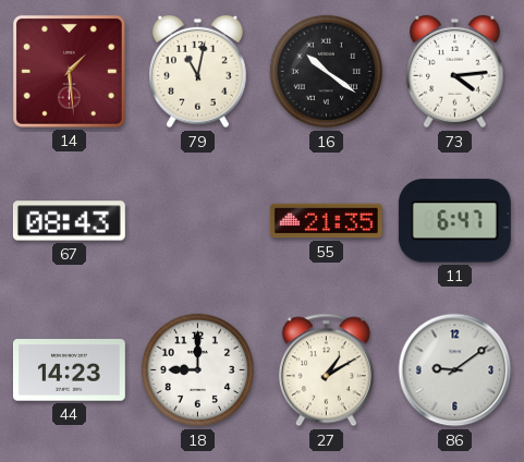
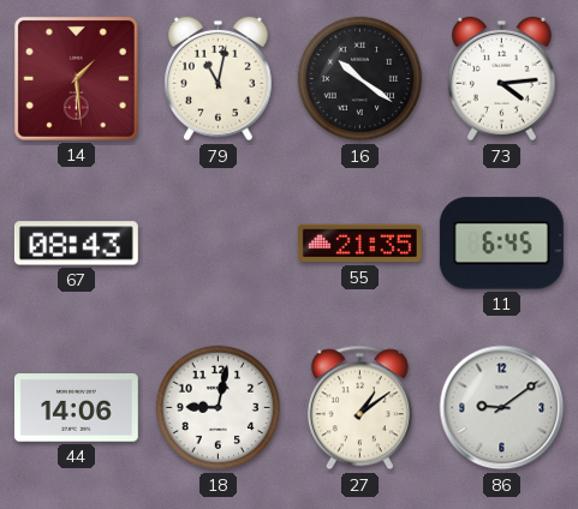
11: 6:47 -> 6:45
44: 14:23 -> 14:06
18: 9:00 -> 9:02
27: 1:10 -> 1:09
